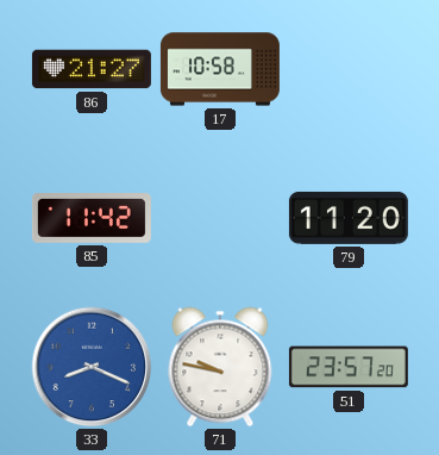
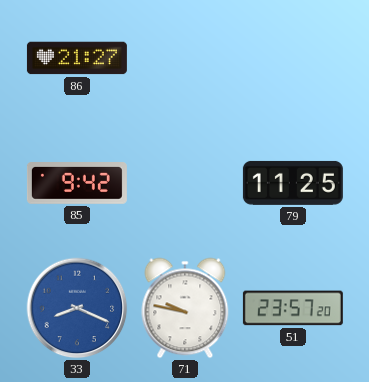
17: 10:58 -> none
85: 11:42 -> 9:42
79: 11:20 -> 11:25
